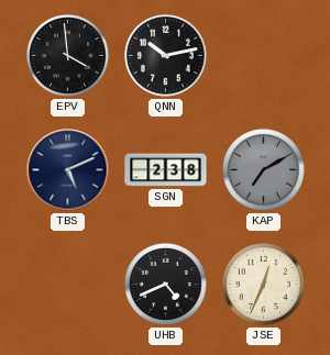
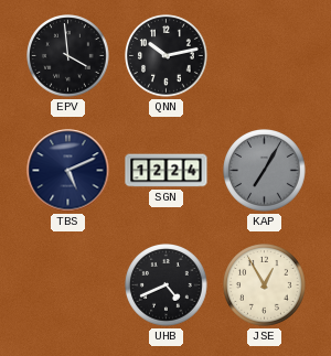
SGN: 2:38 -> 12:24
KAP: 7:10 -> 7:05
JSE: 12:34 -> 12:55
